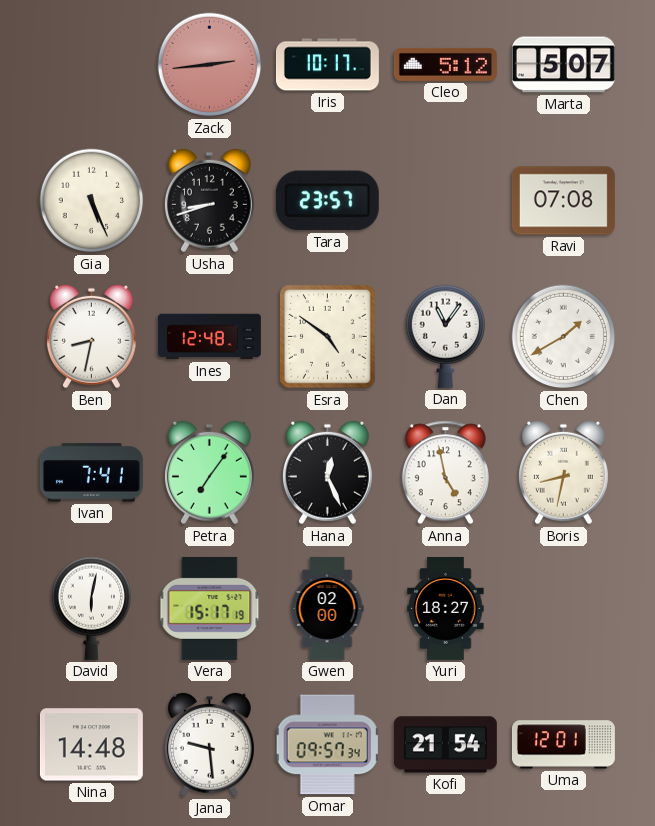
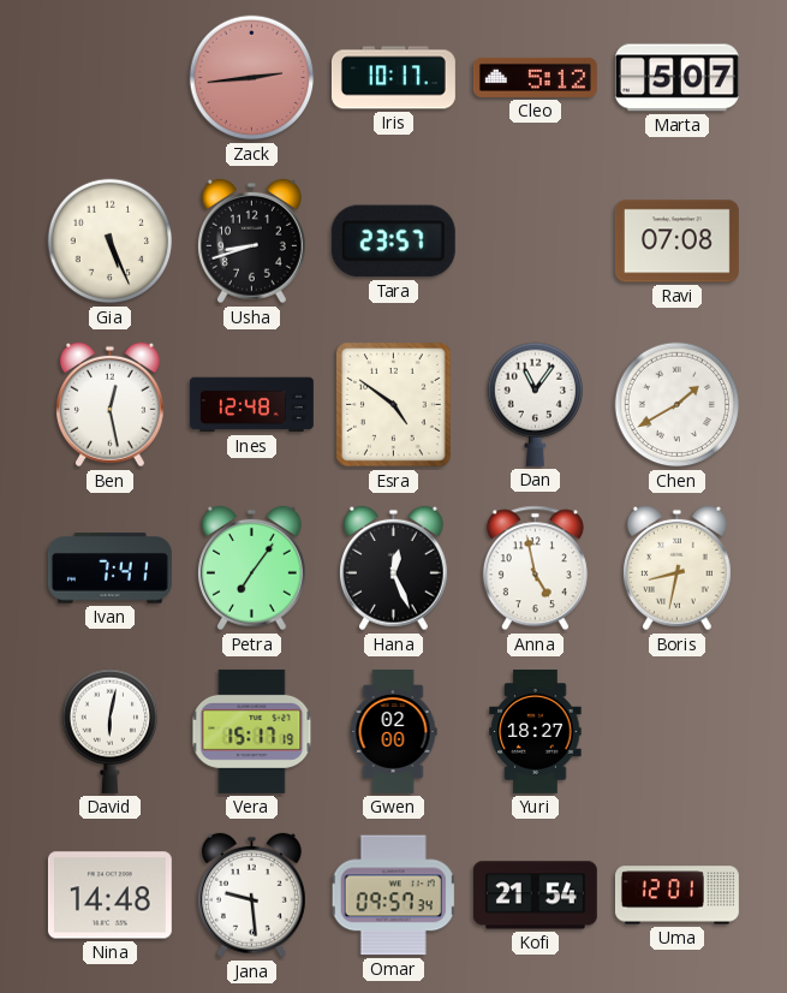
Ben: 8:32 -> 12:28
